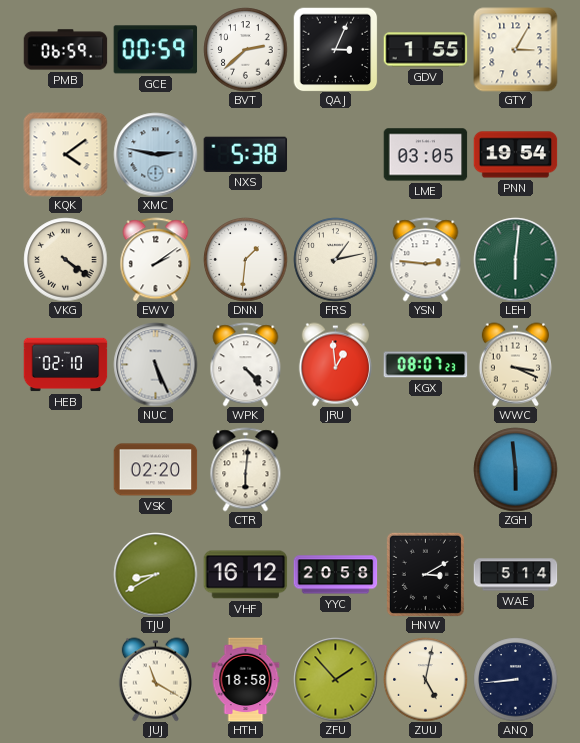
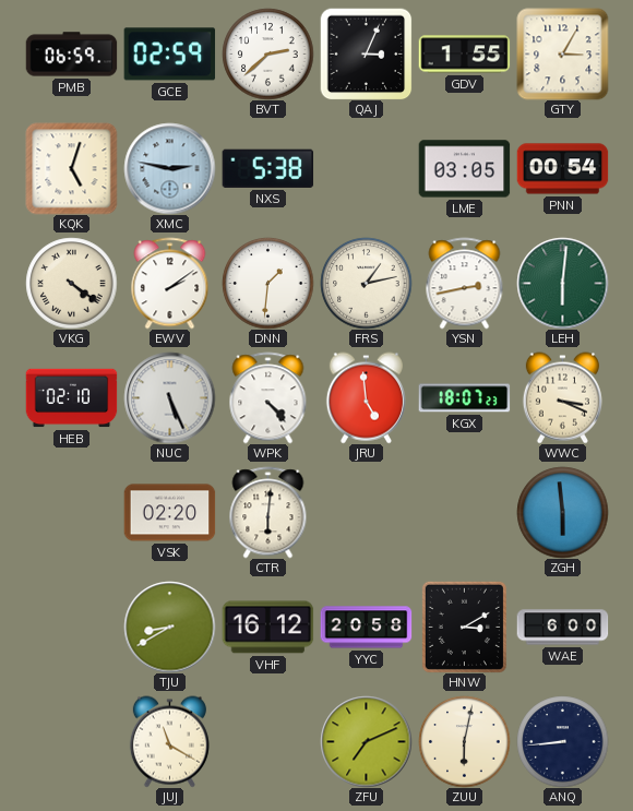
GCE: 00:59 -> 02:59
KQK: 4:09 -> 5:03
PNN: 19:54 -> 00:54
YSN: 2:46 -> 2:43
JRU: 12:59 -> 4:59
KGX: 08:07 -> 18:07
WAE: 5:14 -> 6:00
HTH: 18:58 -> none
ZFU: 1:53 -> 7:11
ZUU: 5:02 -> 6:02
